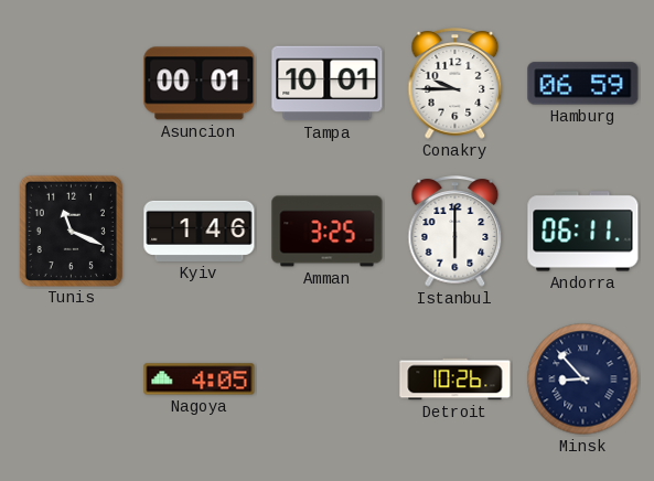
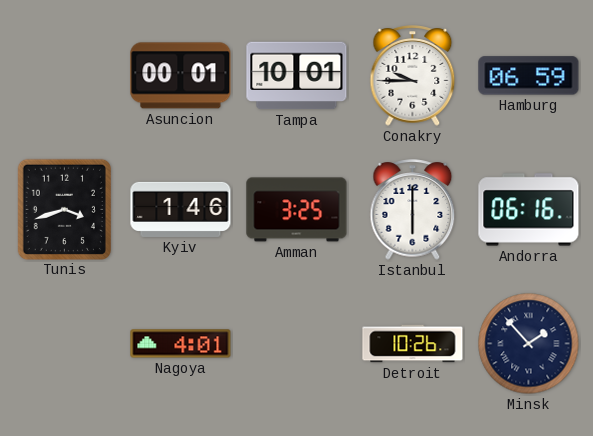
Tunis: 11:19 -> 3:42
Andorra: 06:11 -> 06:16
Nagoya: 4:05 -> 4:01
Minsk: 8:53 -> 1:53
